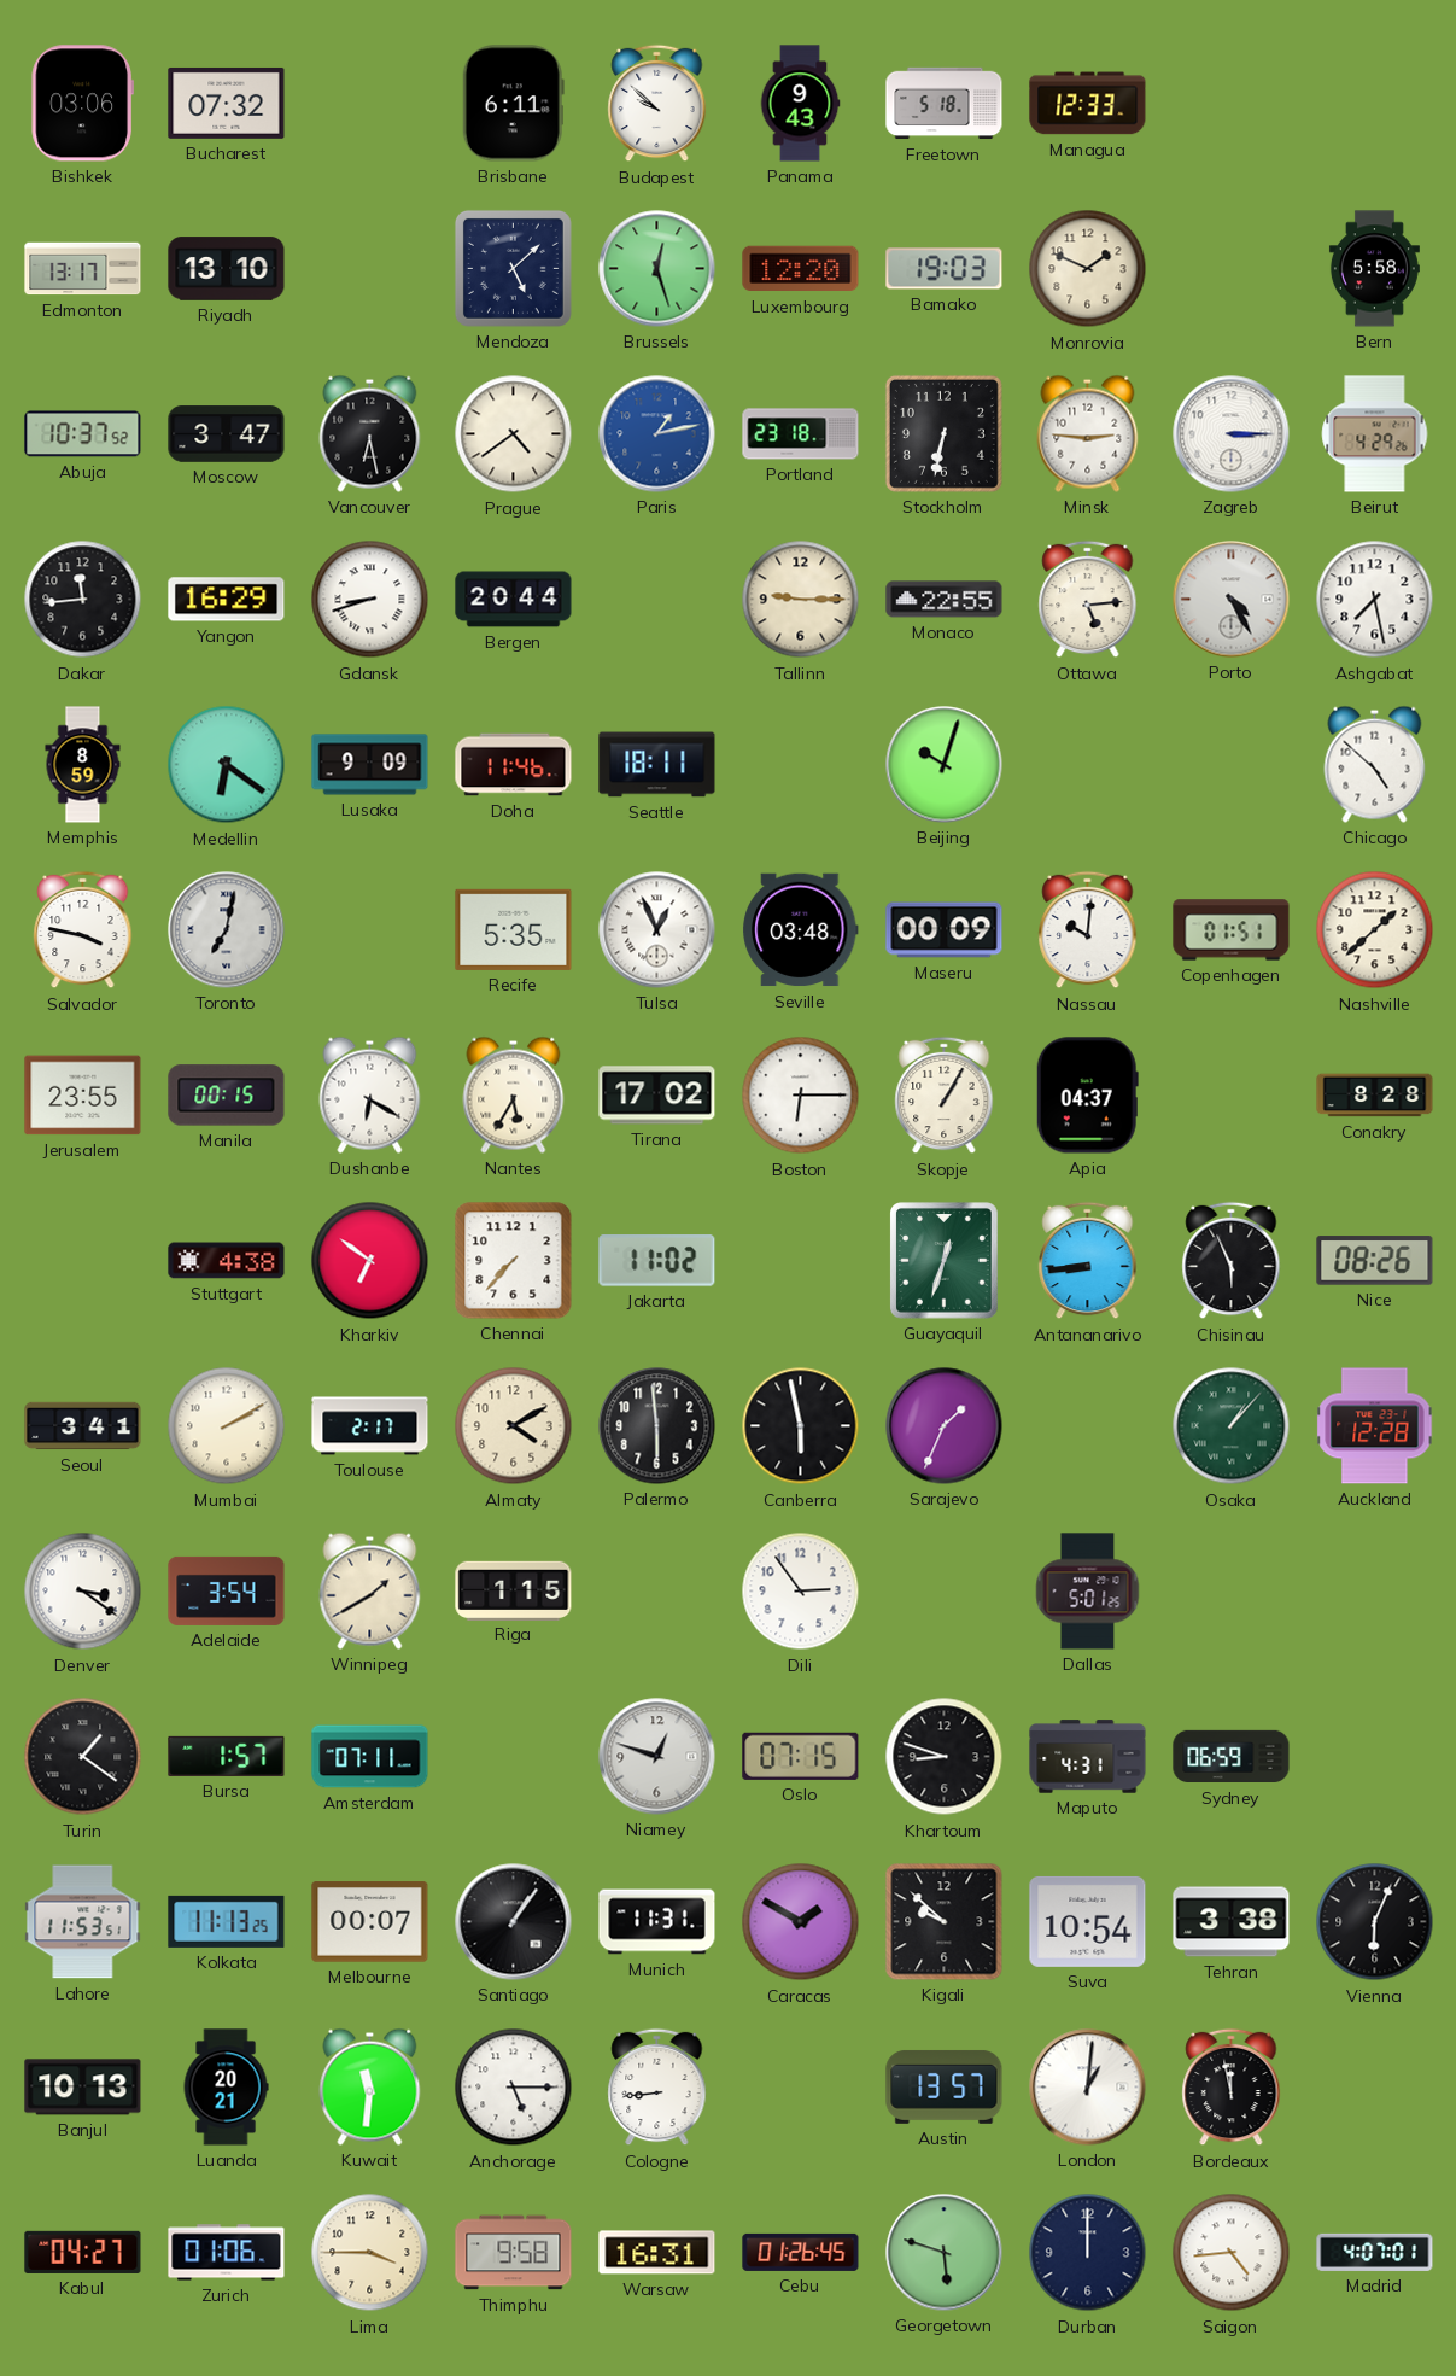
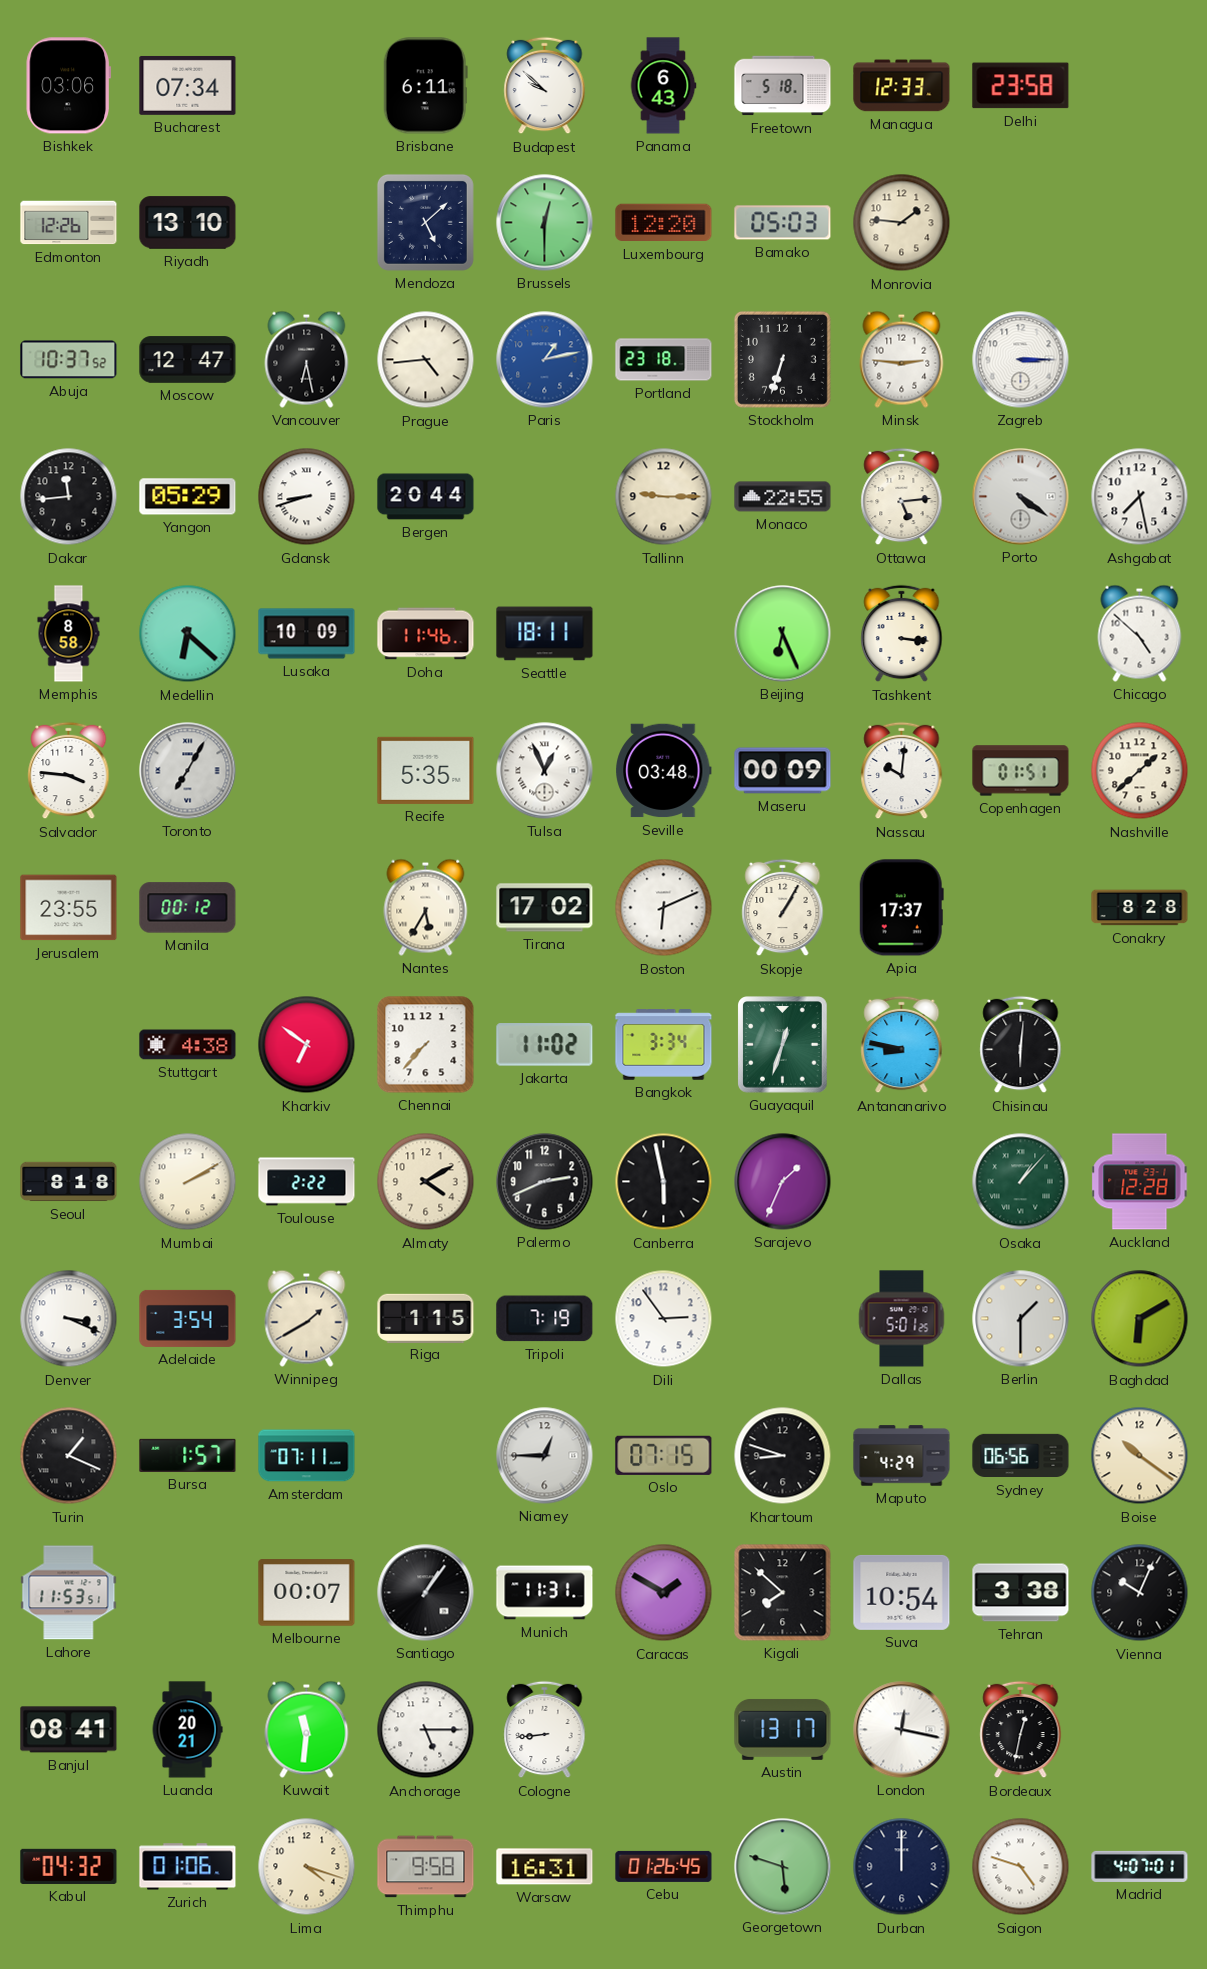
Bucharest: 07:32 -> 07:34
Panama: 9:43 -> 6:43
Delhi: none -> 23:58
Edmonton: 13:17 -> 12:26
Brussels: 12:27 -> 12:30
Bamako: 19:03 -> 05:03
Monrovia: 1:49 -> 1:46
Bern: 5:58 -> none
Moscow: 3:47 -> 12:47
Prague: 4:39 -> 4:44
Stockholm: 6:32 -> 6:33
Beirut: 4:29 -> none
Yangon: 16:29 -> 05:29
Porto: 4:25 -> 4:21
Memphis: 8:59 -> 8:58
Medellin: 6:21 -> 6:22
Lusaka: 9:09 -> 10:09
Beijing: 10:03 -> 6:26
Tashkent: none -> 3:16
Salvador: 3:47 -> 3:46
Toronto: 7:02 -> 7:05
Manila: 00:15 -> 00:12
Dushanbe: 6:20 -> none
Boston: 6:15 -> 6:11
Apia: 04:37 -> 17:37
Bangkok: none -> 3:34
Antananarivo: 8:44 -> 8:47
Chisinau: 5:56 -> 6:01
Nice: 08:26 -> none
Seoul: 3:41 -> 8:18
Toulouse: 2:17 -> 2:22
Palermo: 5:59 -> 2:41
Denver: 3:21 -> 3:19
Tripoli: none -> 7:19
Berlin: none -> 1:30
Baghdad: none -> 6:10
Turin: 1:21 -> 1:19
Niamey: 12:48 -> 12:45
Maputo: 4:31 -> 4:29
Sydney: 06:59 -> 06:56
Boise: none -> 10:21
Kolkata: 11:13 -> none
Kigali: 9:52 -> 7:52
Vienna: 6:04 -> 10:04
Banjul: 10:13 -> 08:41
Austin: 13:57 -> 13:17
London: 1:01 -> 12:17
Bordeaux: 11:58 -> 12:32
Kabul: 04:27 -> 04:32
Lima: 3:45 -> 4:18
Saigon: 4:44 -> 4:48
